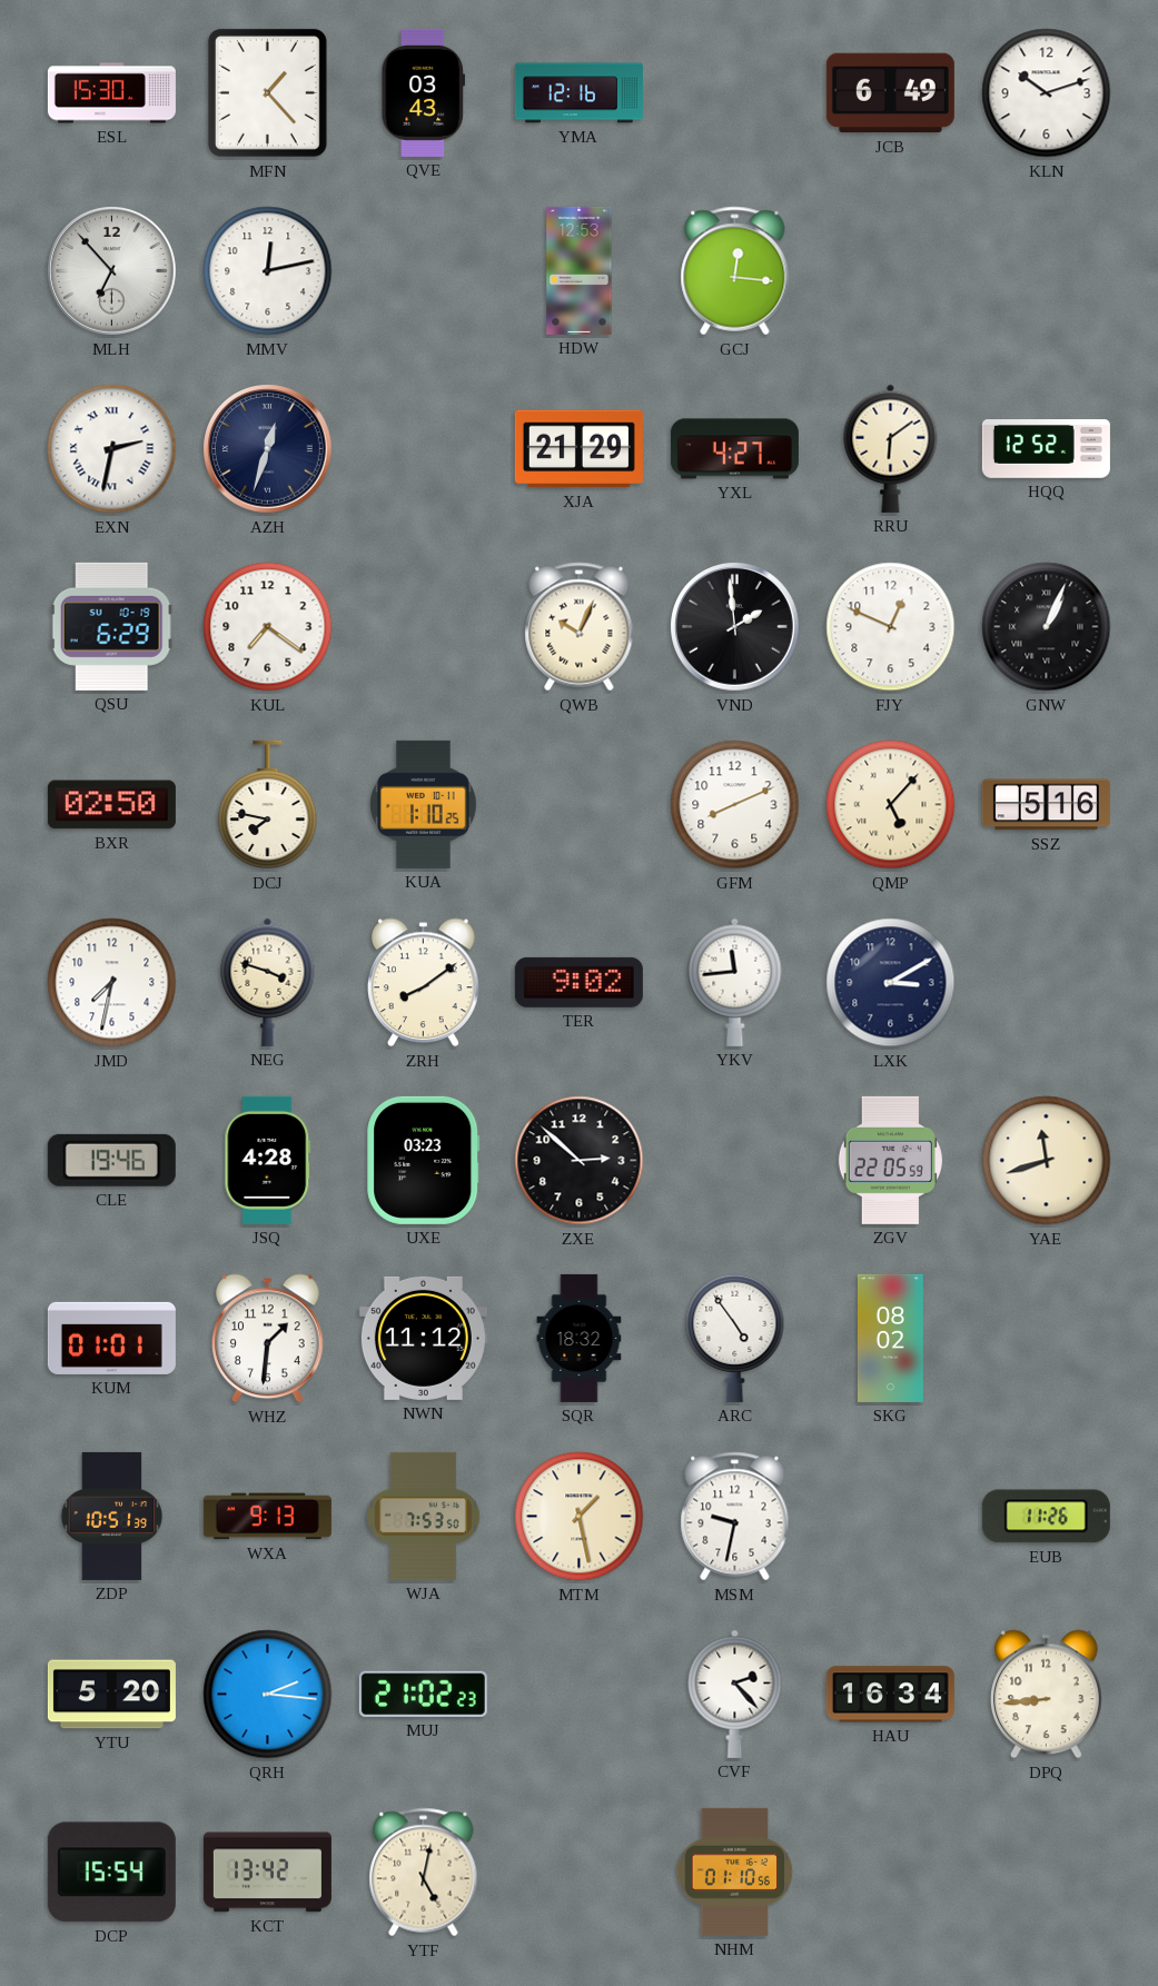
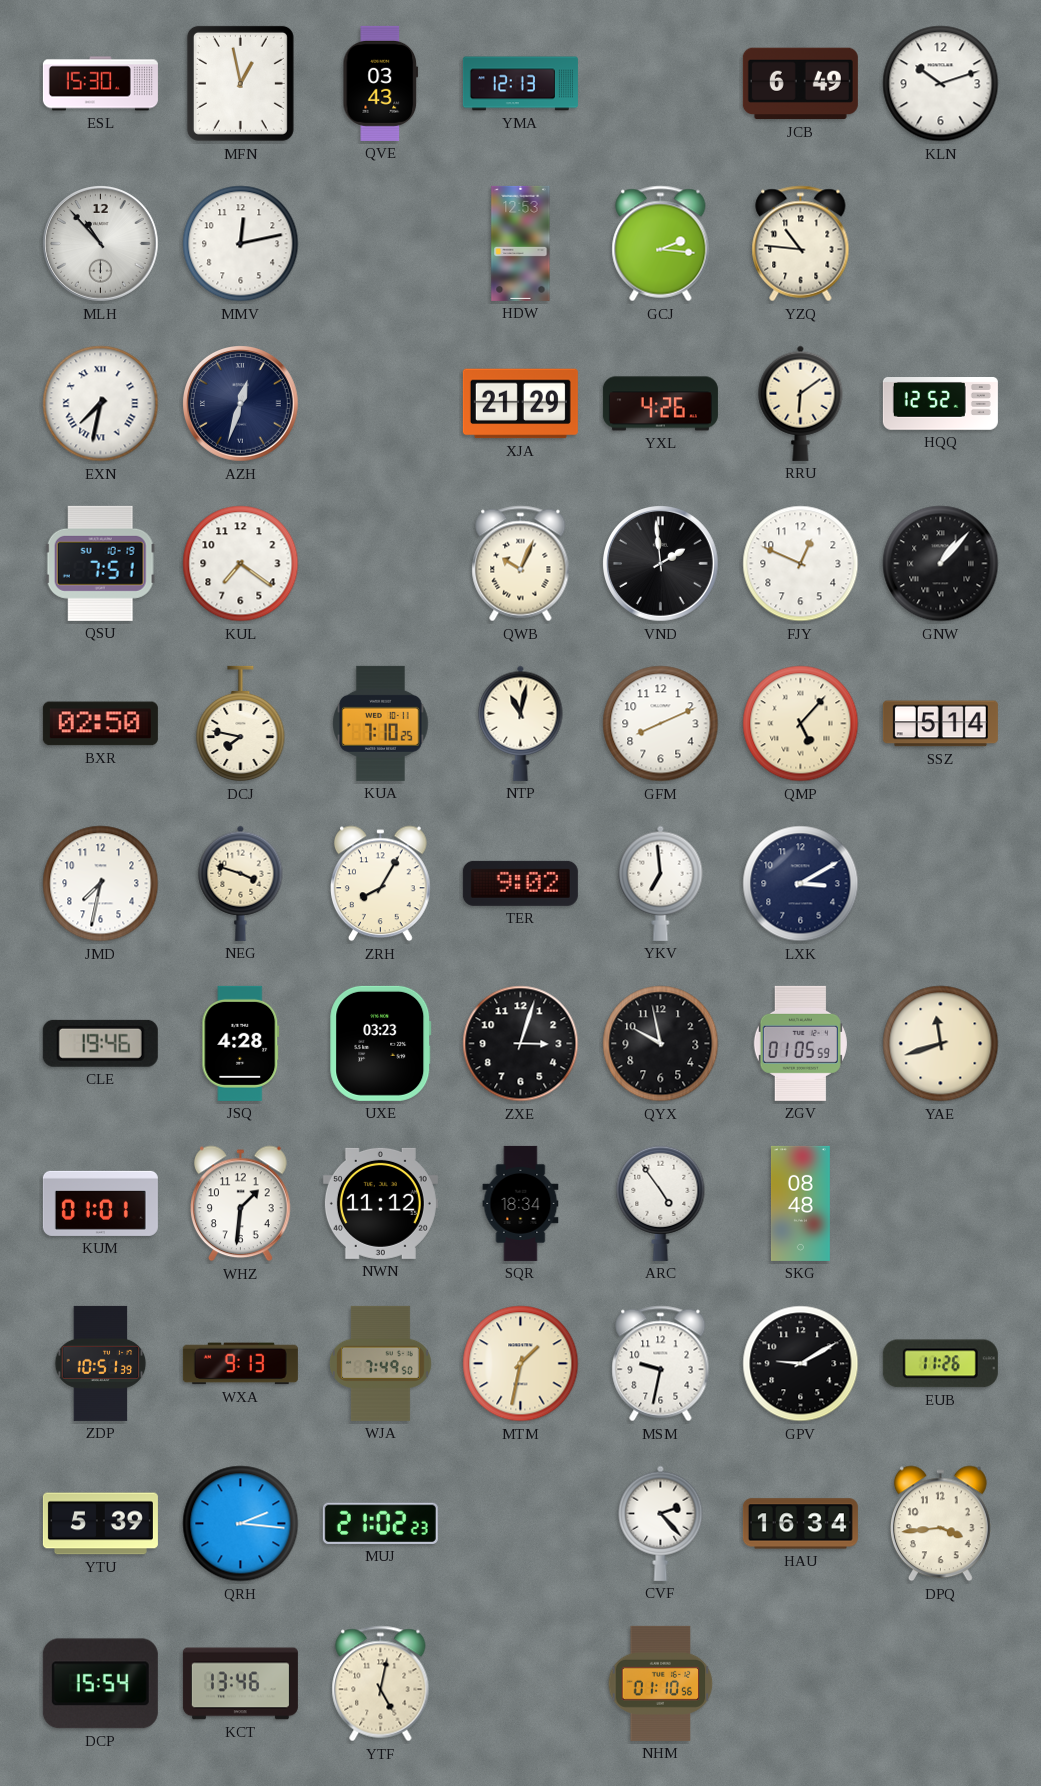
MFN: 1:23 -> 12:58
YMA: 12:16 -> 12:13
MLH: 6:53 -> 10:53
GCJ: 12:16 -> 2:16
YZQ: none -> 10:46
EXN: 2:32 -> 7:32
YXL: 4:27 -> 4:26
QSU: 6:29 -> 7:51
GNW: 1:04 -> 1:07
KUA: 1:10 -> 7:10
NTP: none -> 11:02
SSZ: 5:16 -> 5:14
ZRH: 8:09 -> 8:05
YKV: 11:44 -> 6:59
ZXE: 2:52 -> 3:03
QYX: none -> 9:58
ZGV: 22:05 -> 01:05
SQR: 18:32 -> 18:34
SKG: 08:02 -> 08:48
WJA: 7:53 -> 7:49
MTM: 1:28 -> 1:32
GPV: none -> 9:10
YTU: 5:20 -> 5:39
DPQ: 8:44 -> 3:44
KCT: 13:42 -> 13:46
